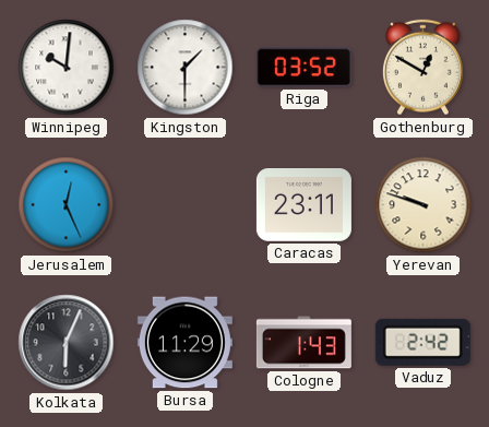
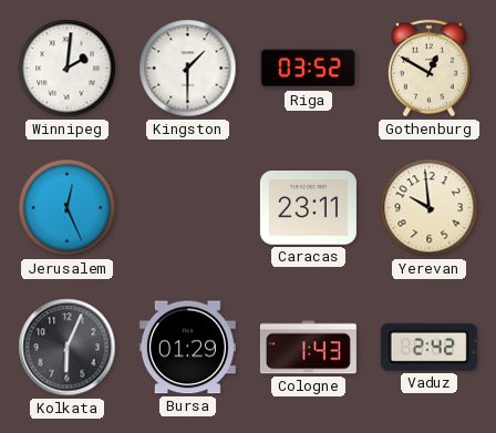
Winnipeg: 10:01 -> 2:01
Yerevan: 9:48 -> 9:59
Bursa: 11:29 -> 01:29
